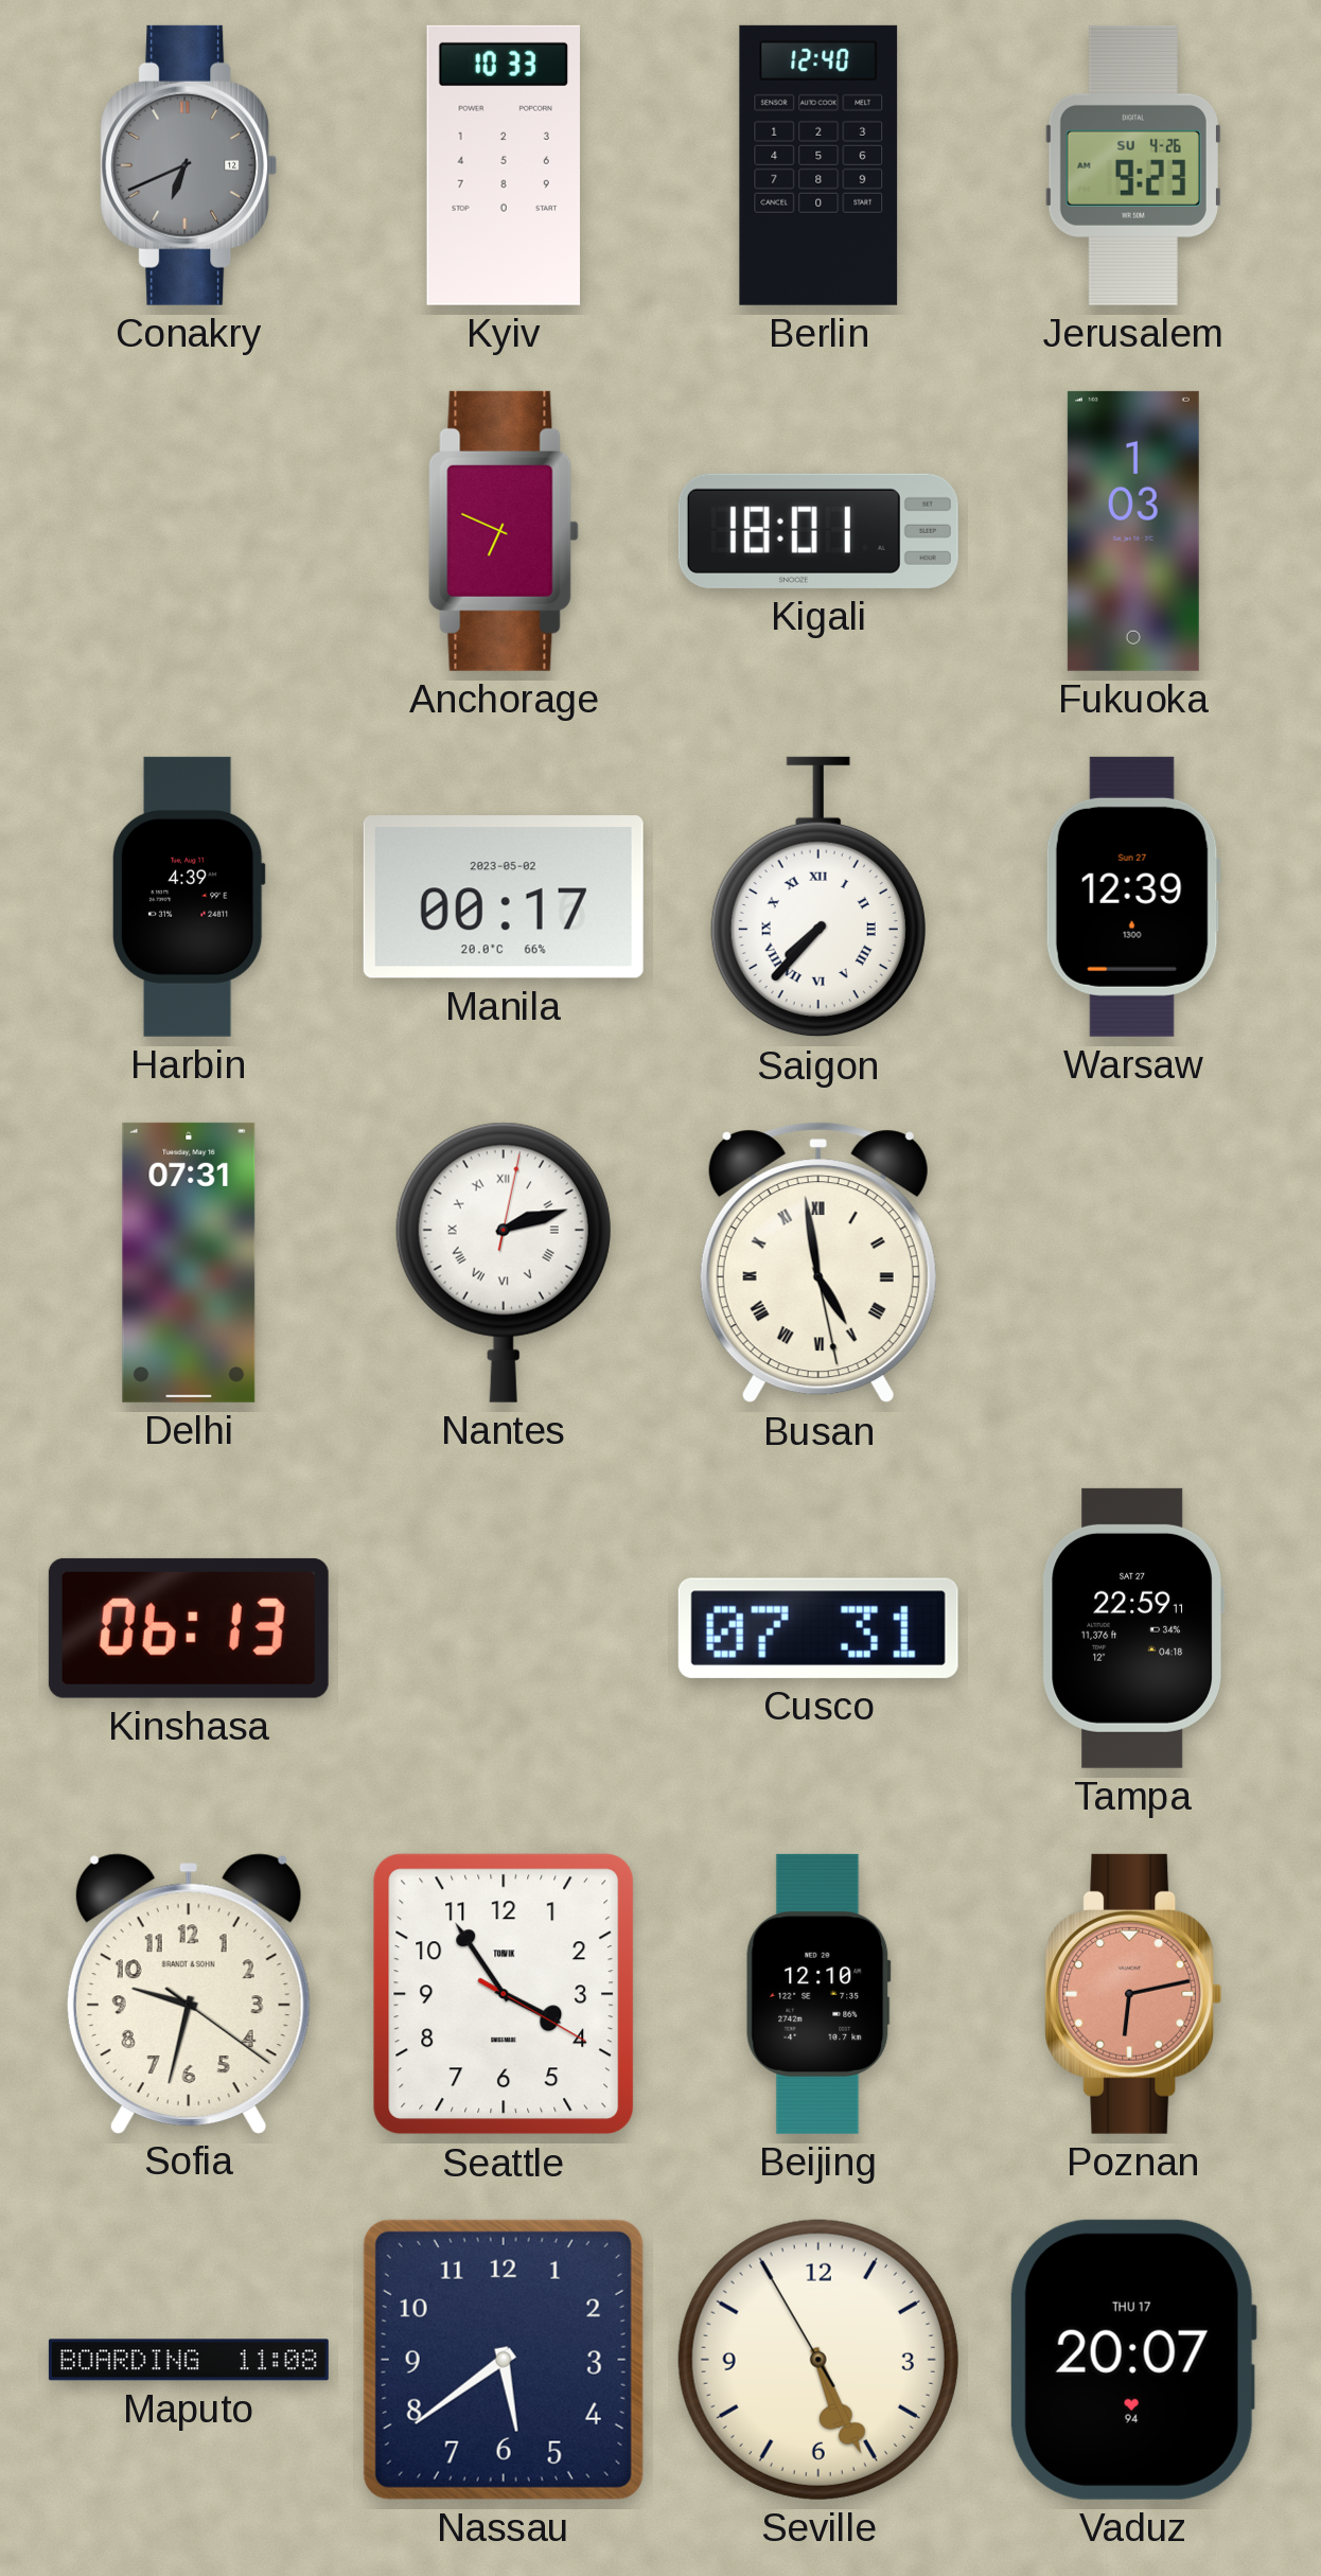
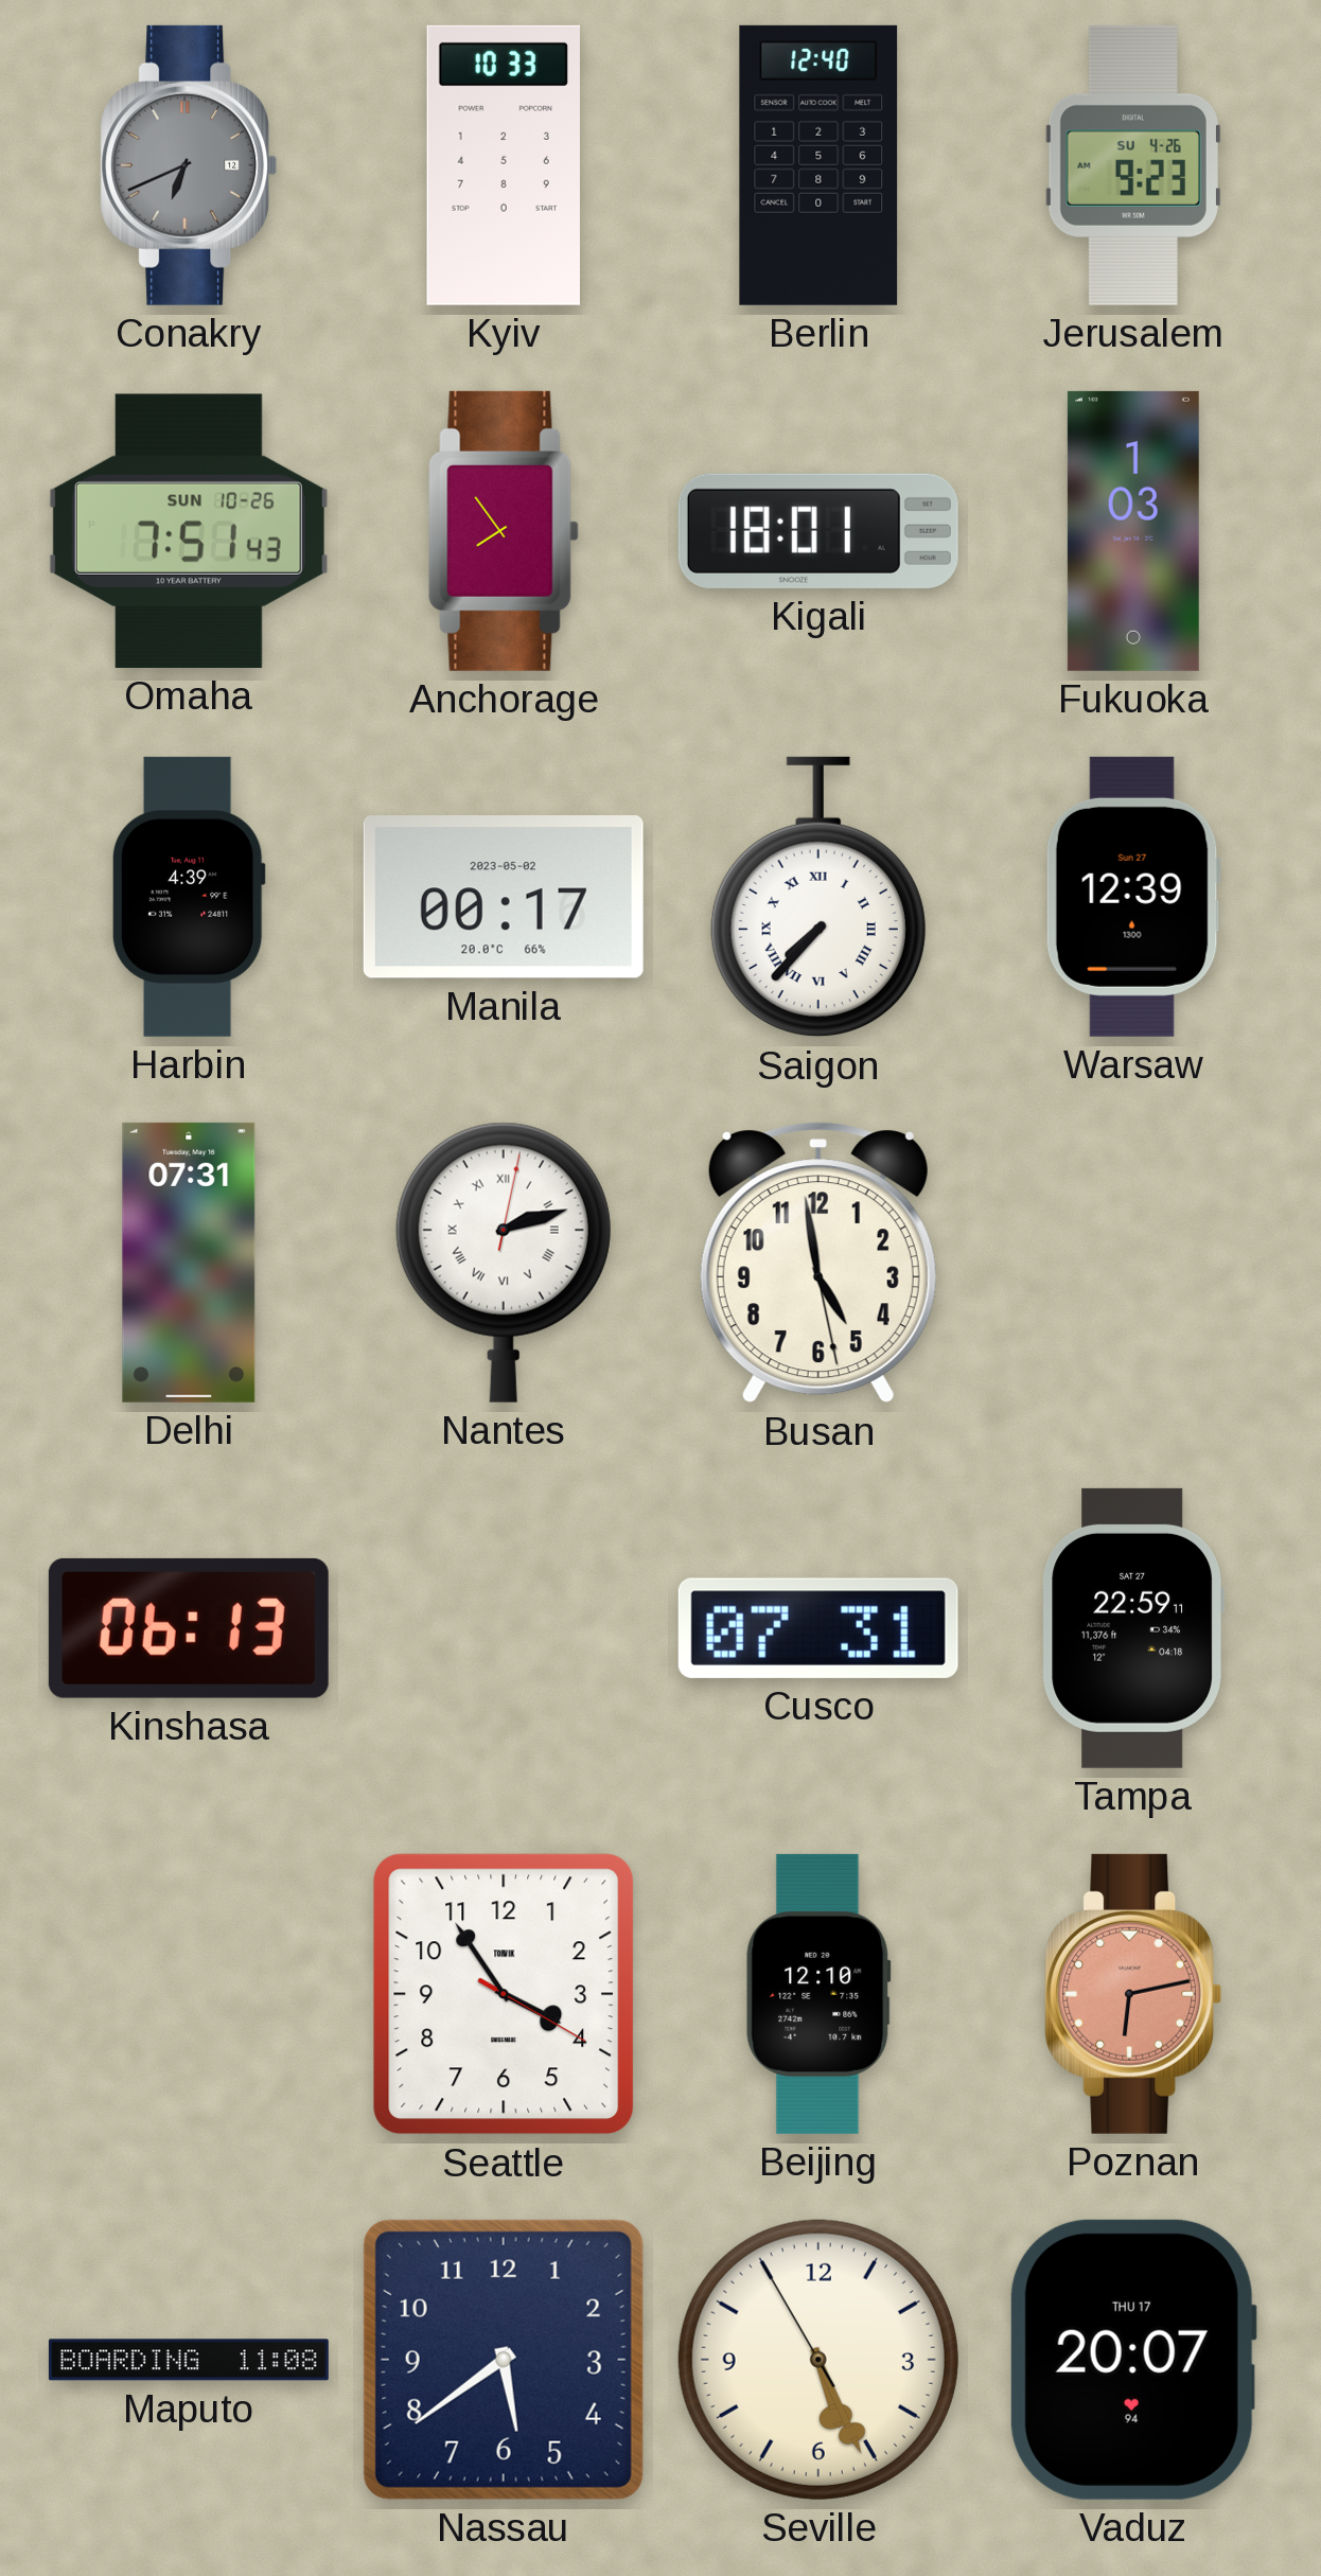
Omaha: none -> 7:51
Anchorage: 6:49 -> 7:54
Busan numerals: Roman -> Arabic
Sofia: 9:32 -> none
